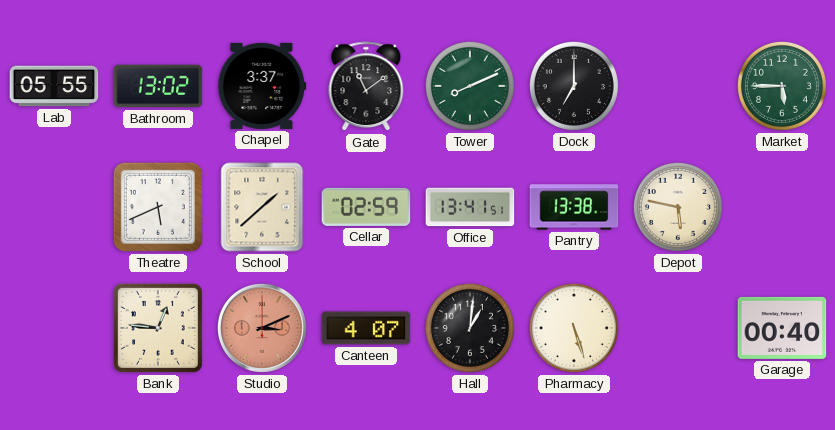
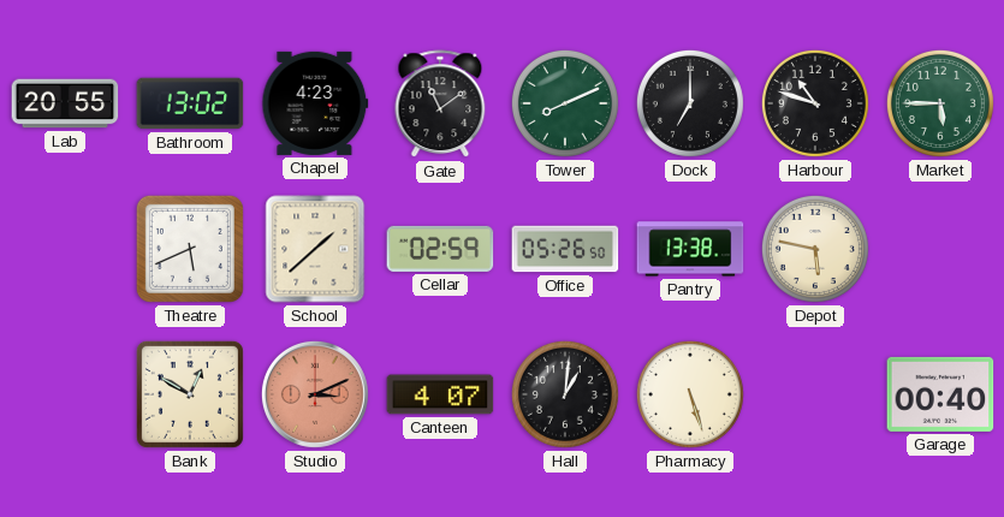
Lab: 05:55 -> 20:55
Chapel: 3:37 -> 4:23
Harbour: none -> 10:48
Office: 13:41 -> 05:26
Bank: 12:46 -> 12:50
